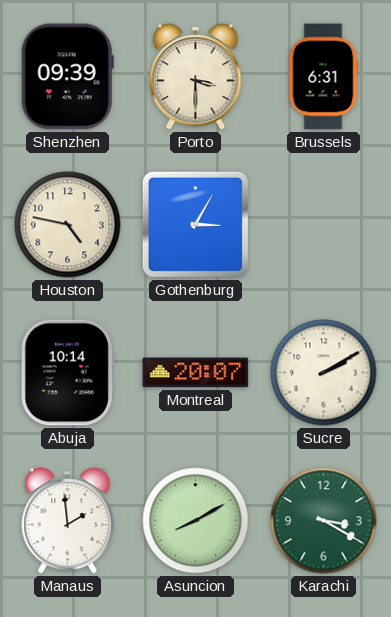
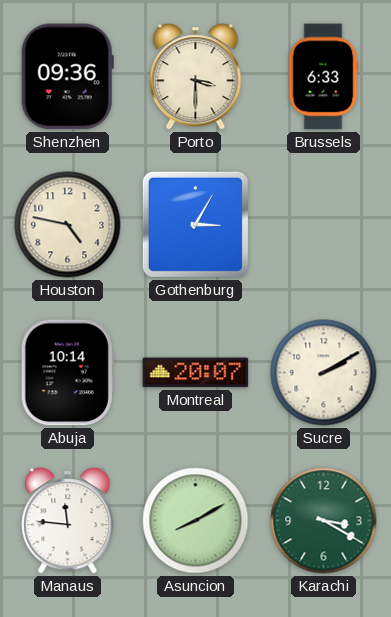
Shenzhen: 09:39 -> 09:36
Brussels: 6:31 -> 6:33
Manaus: 1:59 -> 11:46
